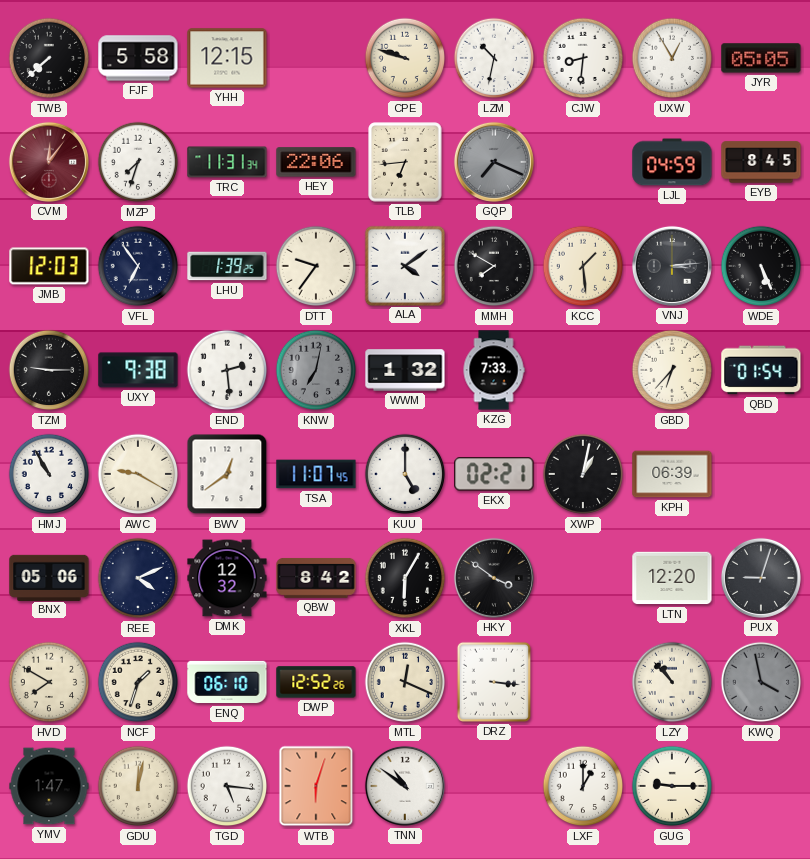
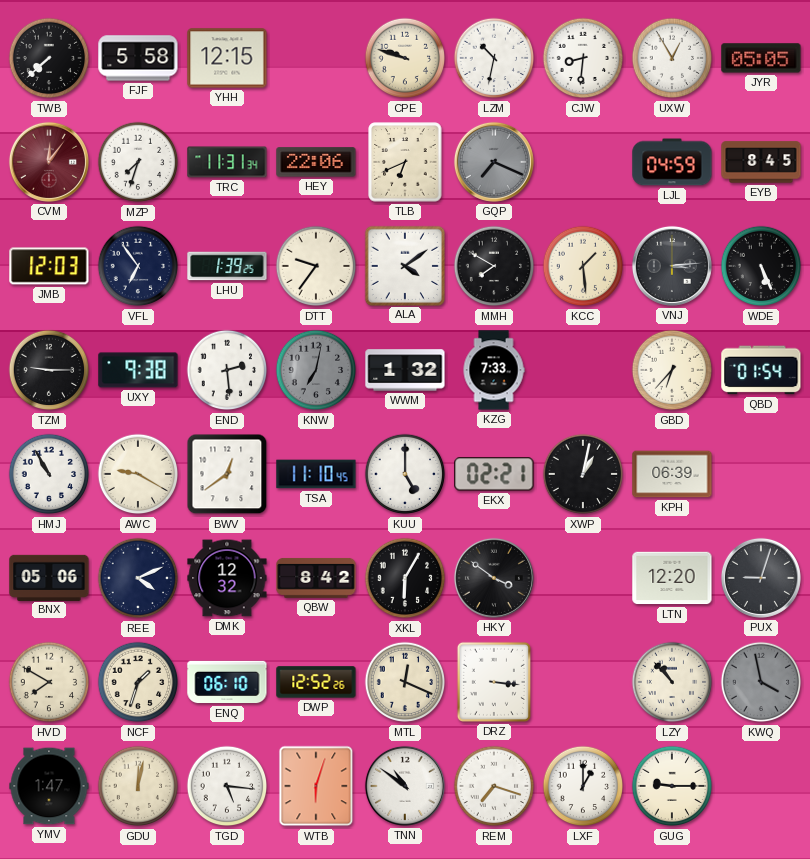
TLB: 6:44 -> 6:41
TSA: 11:07 -> 11:10
REM: none -> 7:18
